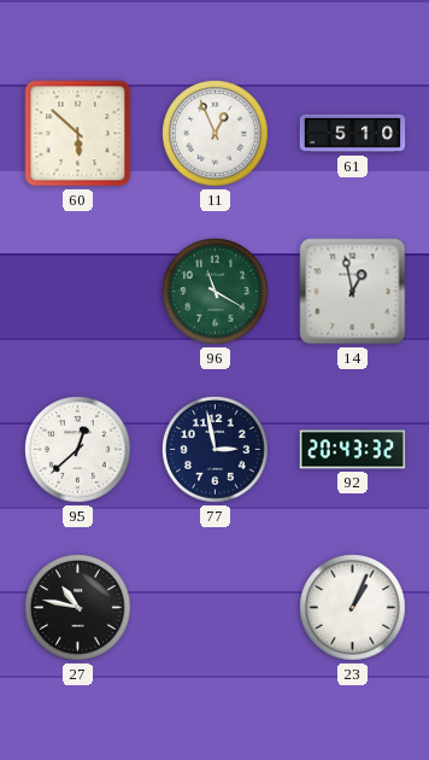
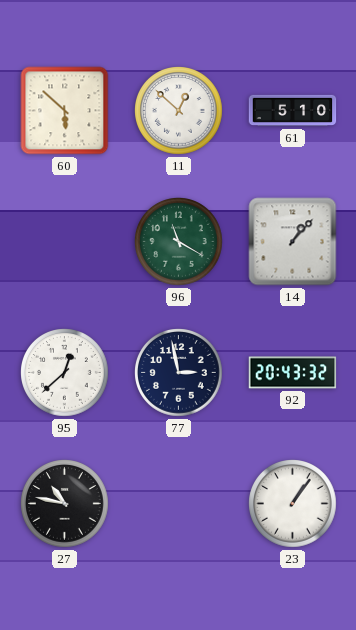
11: 12:56 -> 12:52
14: 12:58 -> 1:07
23: 1:04 -> 1:06
